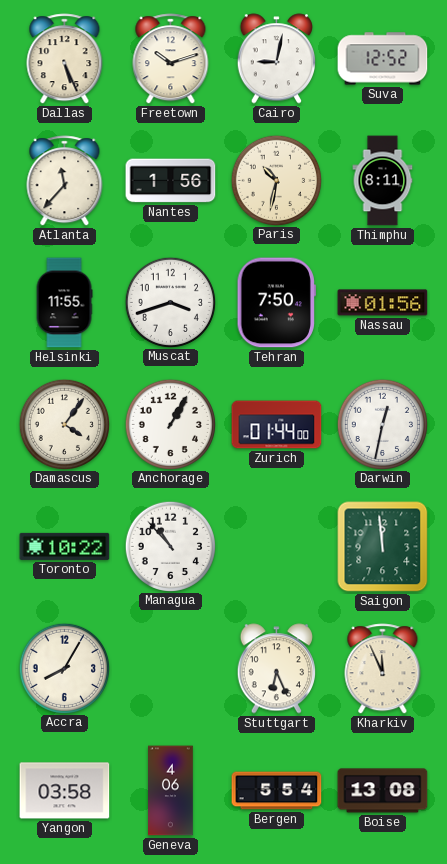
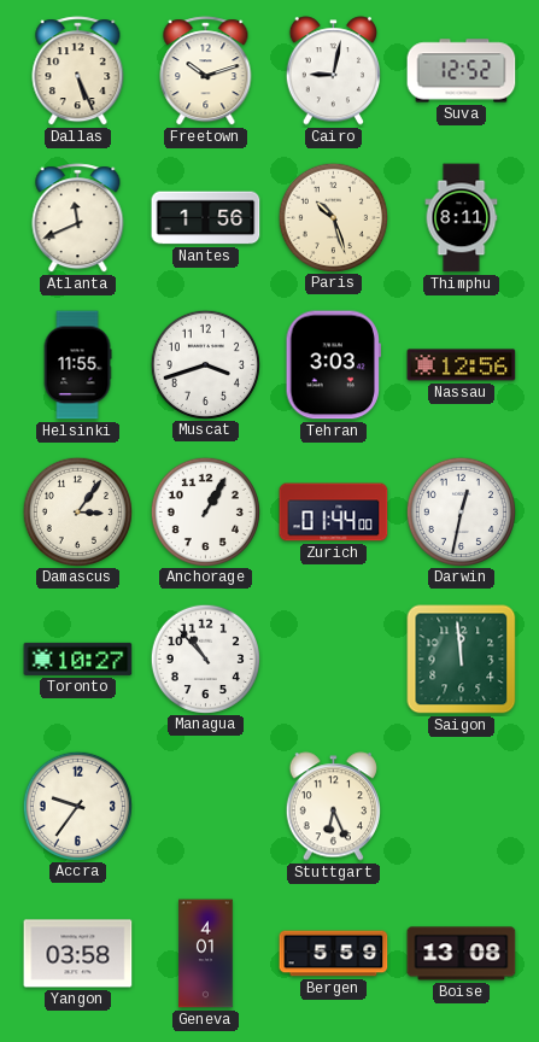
Atlanta: 11:37 -> 11:41
Paris: 10:32 -> 10:27
Tehran: 7:50 -> 3:03
Nassau: 01:56 -> 12:56
Damascus: 4:06 -> 3:06
Toronto: 10:22 -> 10:27
Accra: 8:05 -> 9:36
Kharkiv: 11:56 -> none
Geneva: 4:06 -> 4:01
Bergen: 5:54 -> 5:59
